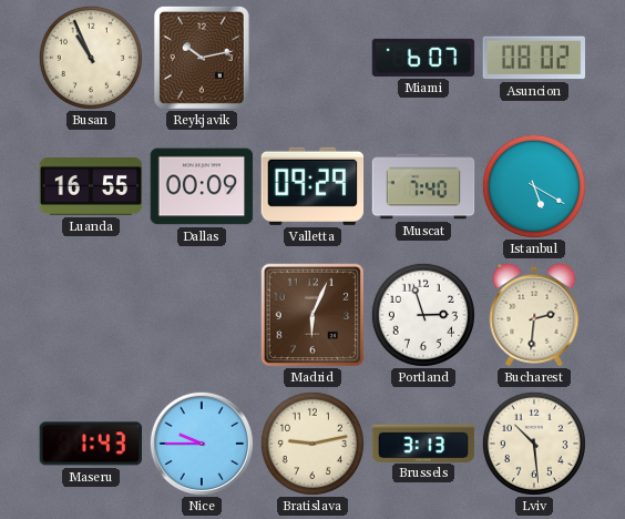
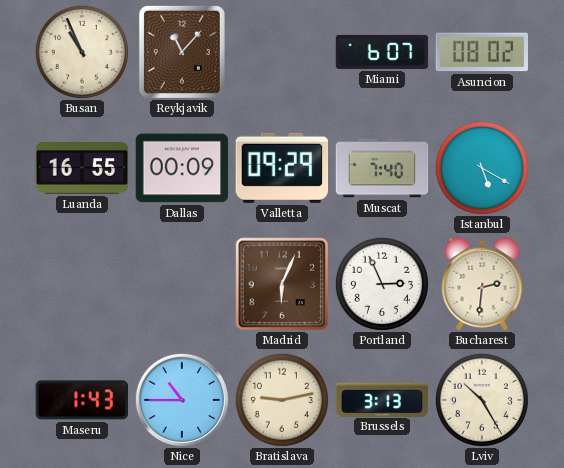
Reykjavik: 10:13 -> 11:07
Portland: 2:57 -> 2:56
Nice: 9:45 -> 10:45
Lviv: 10:29 -> 10:25
